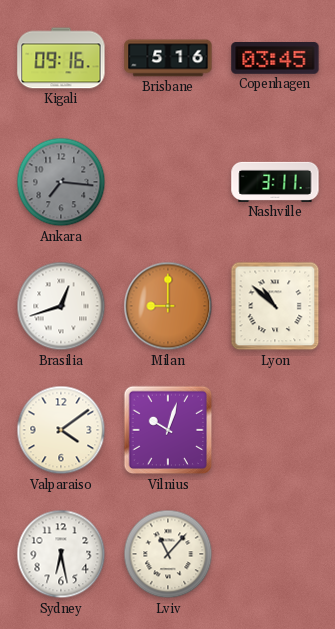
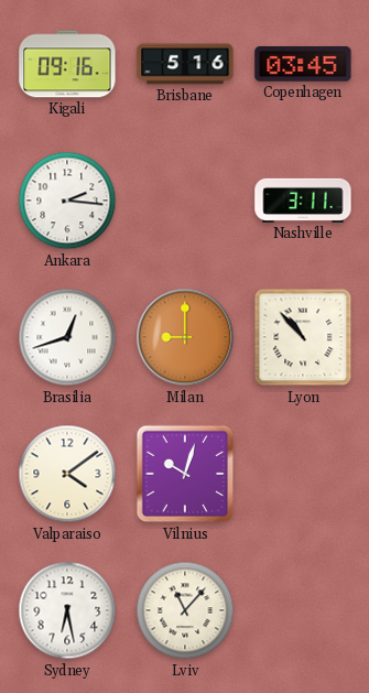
Ankara: 7:16 -> 2:16
Ankara dial: grey -> white
Lyon: 10:52 -> 10:53
